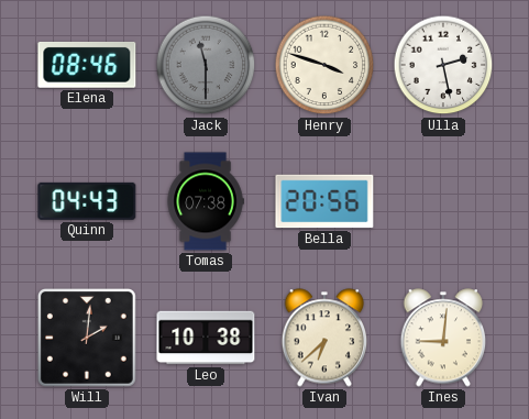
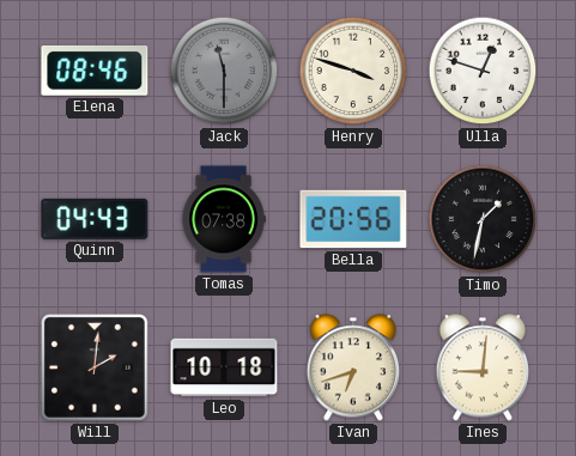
Ulla: 2:28 -> 12:48
Timo: none -> 1:32
Leo: 10:38 -> 10:18
Ivan: 6:38 -> 6:42
